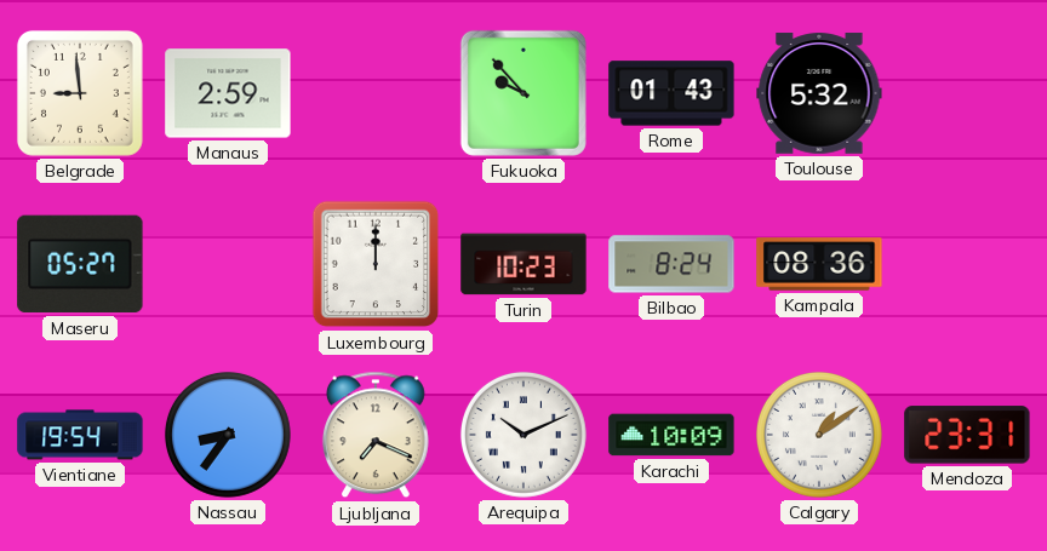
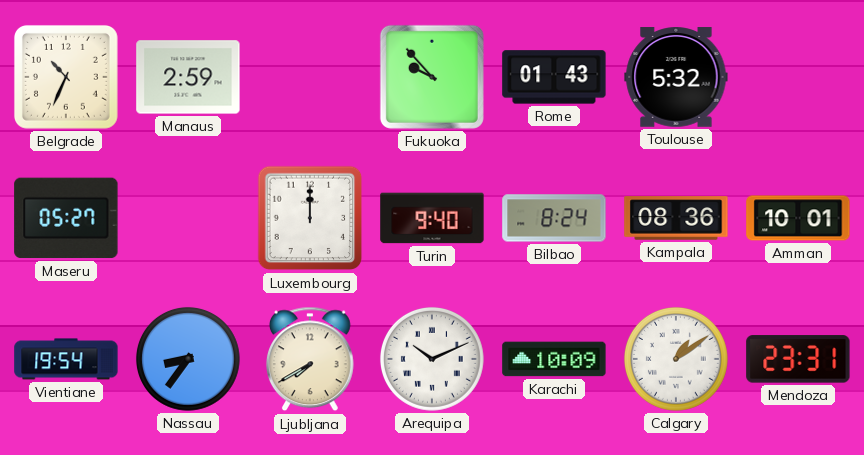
Belgrade: 8:59 -> 10:34
Turin: 10:23 -> 9:40
Amman: none -> 10:01
Ljubljana: 7:19 -> 7:40
